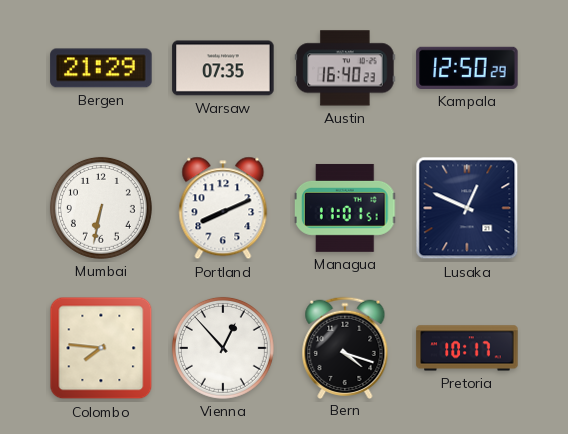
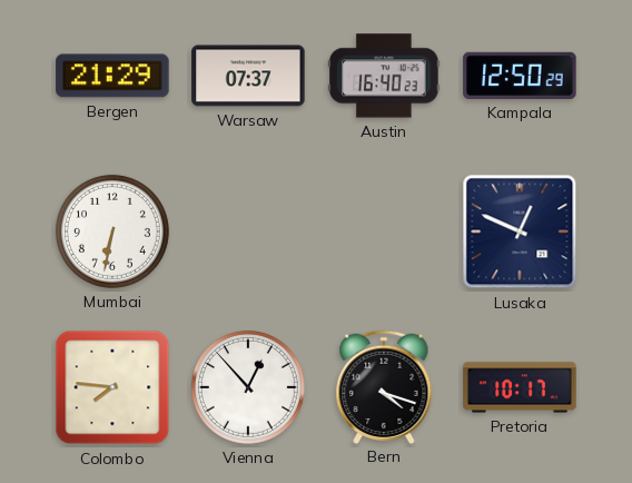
Warsaw: 07:35 -> 07:37
Portland: 8:11 -> none
Managua: 11:01 -> none
